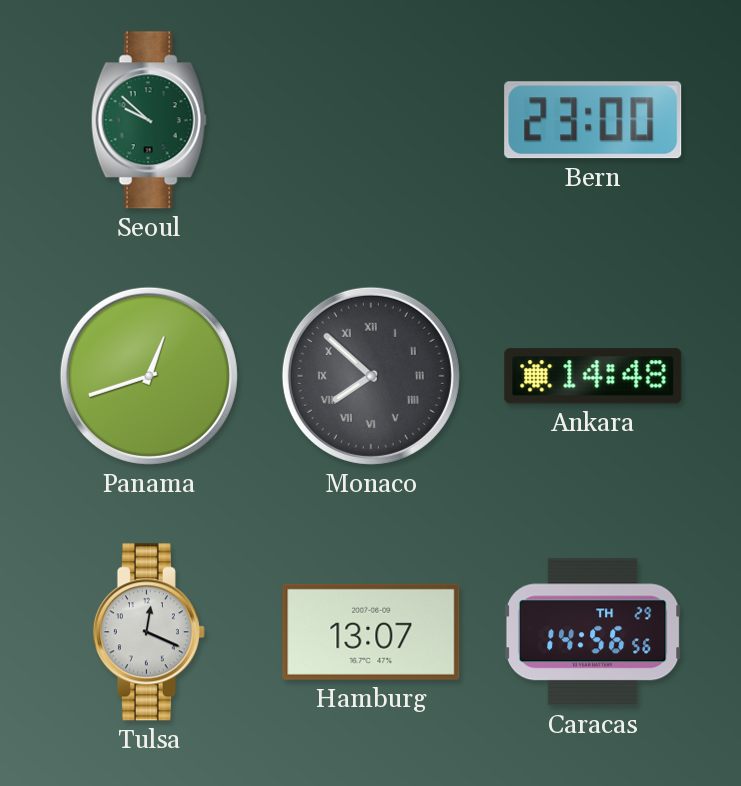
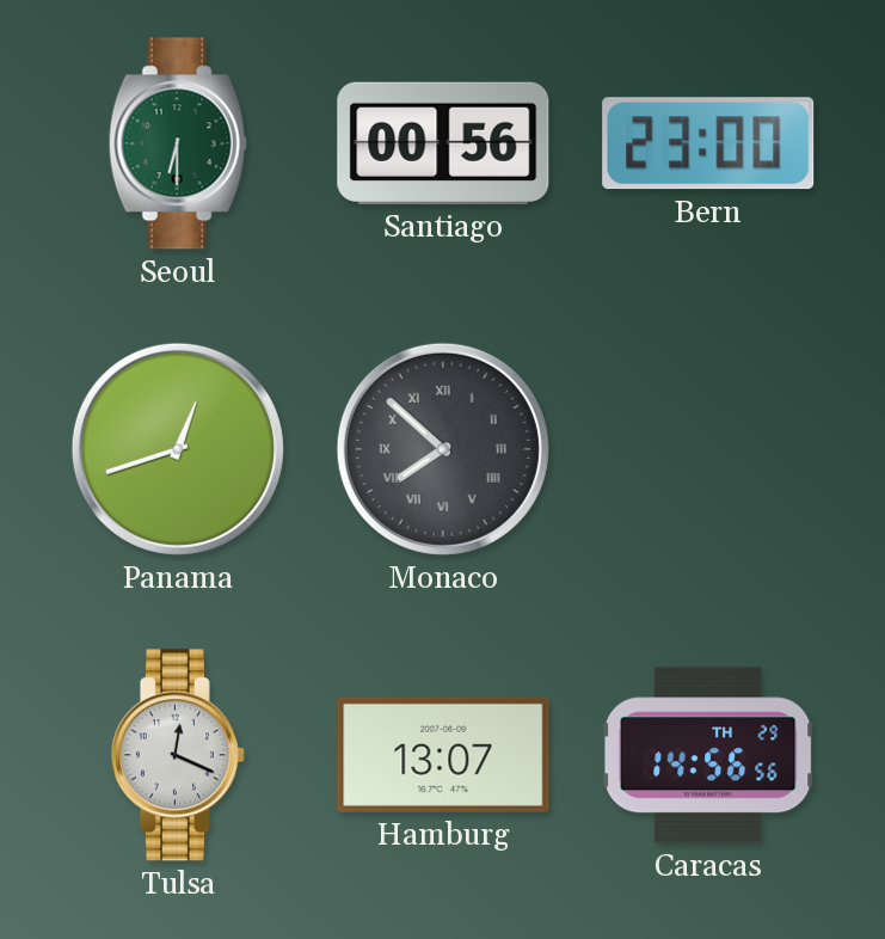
Seoul: 9:52 -> 6:30
Santiago: none -> 00:56
Ankara: 14:48 -> none
